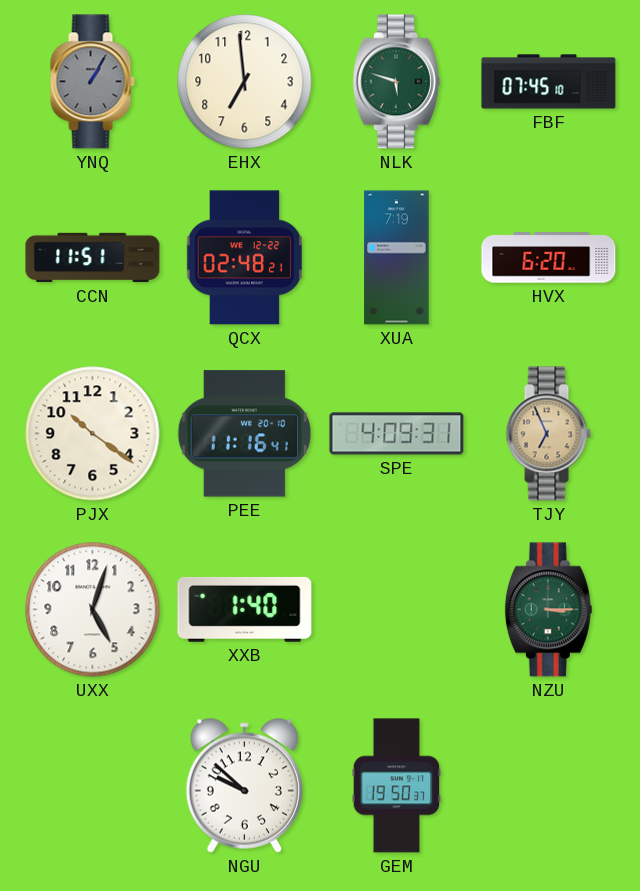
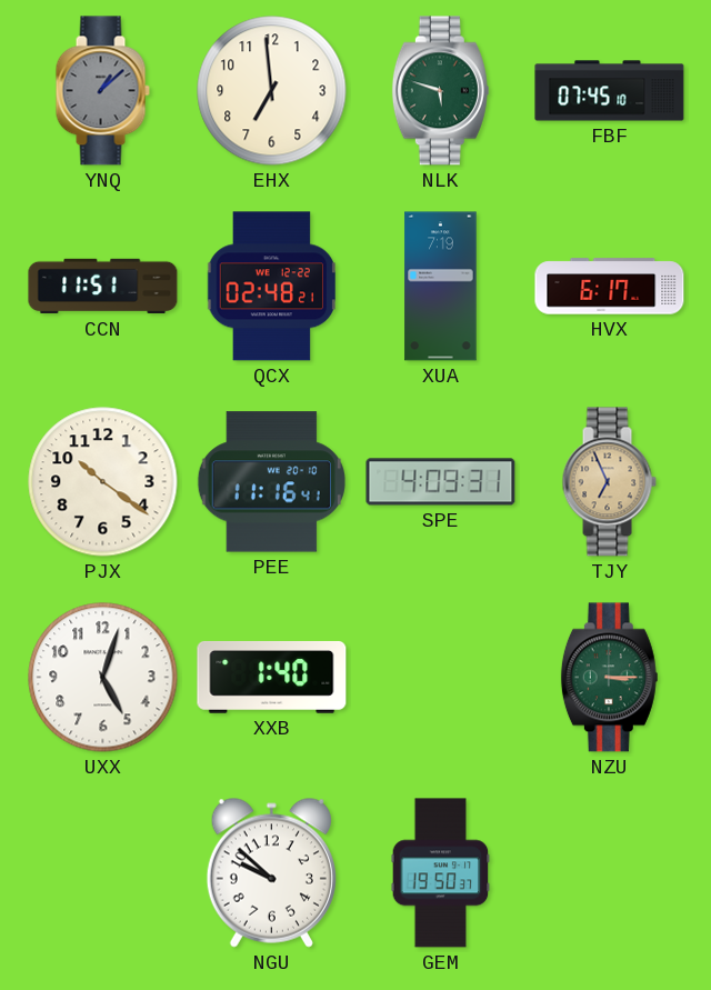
YNQ: 1:05 -> 1:08
HVX: 6:20 -> 6:17
